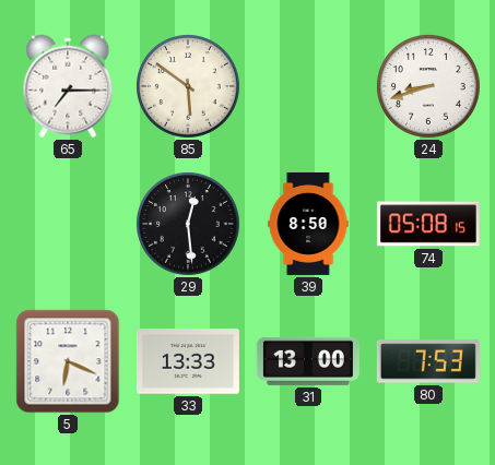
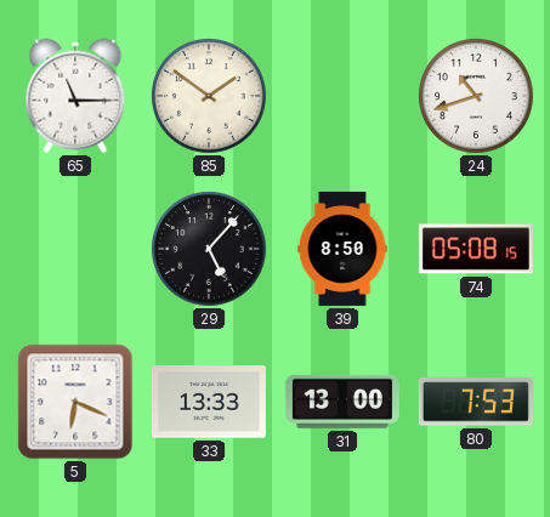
65: 7:15 -> 11:15
85: 5:51 -> 1:51
24: 8:42 -> 10:42
29: 12:29 -> 5:07
